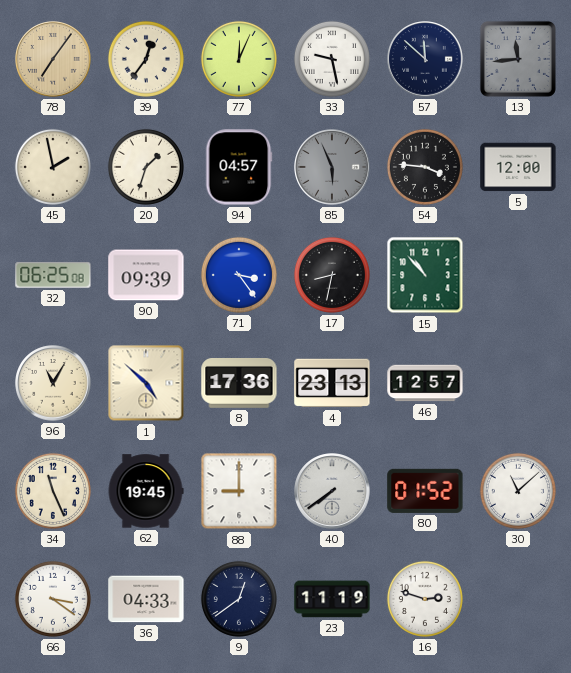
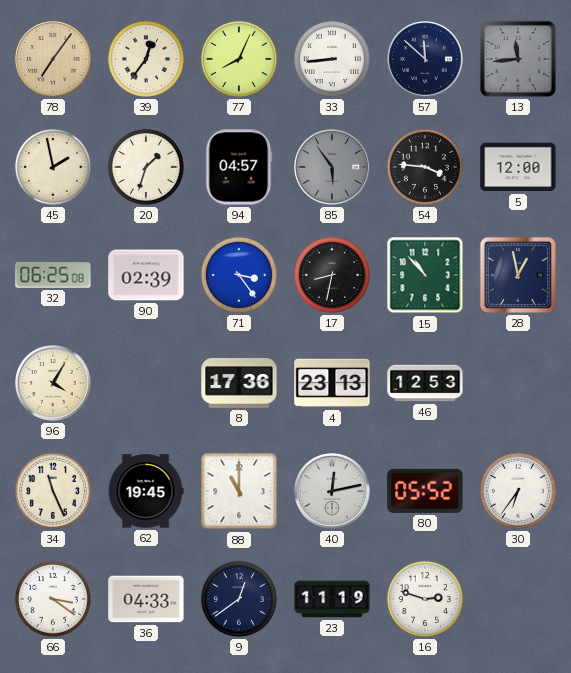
77: 12:04 -> 8:04
33: 9:28 -> 8:44
85: 5:56 -> 5:54
90: 09:39 -> 02:39
28: none -> 12:58
96: 11:05 -> 4:05
1: 4:52 -> none
46: 12:57 -> 12:53
88: 9:00 -> 11:00
40: 7:39 -> 12:13
80: 01:52 -> 05:52
30: 11:08 -> 6:36
